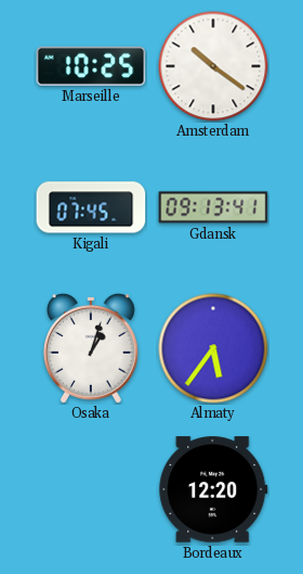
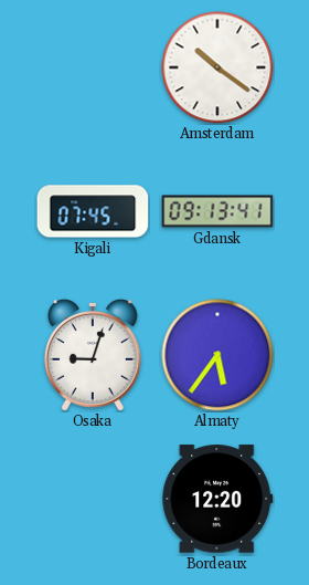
Marseille: 10:25 -> none
Osaka: 1:03 -> 9:03
